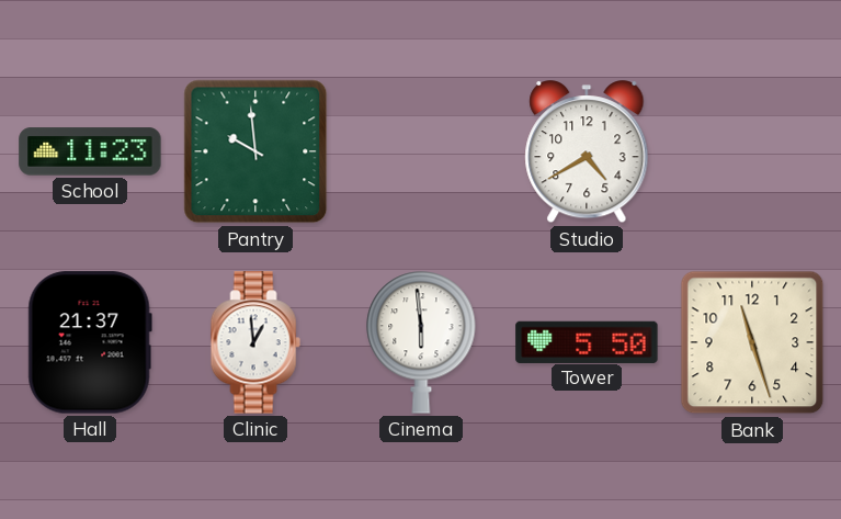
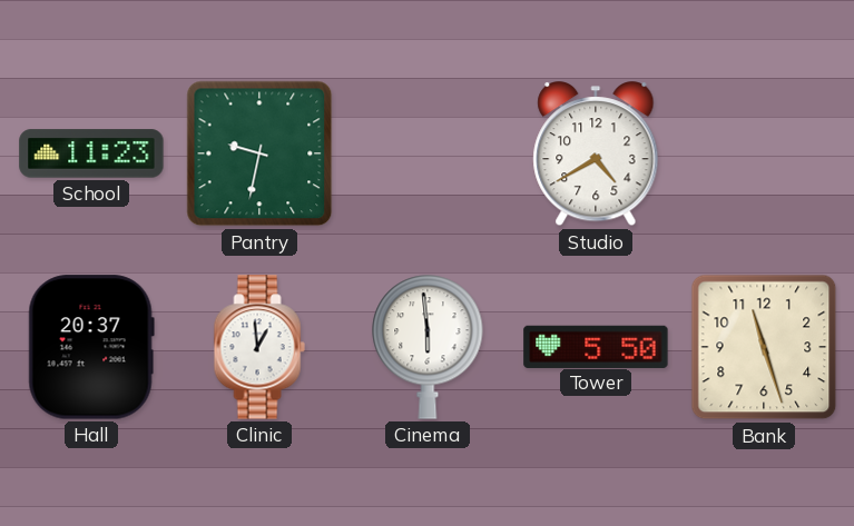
Pantry: 9:59 -> 9:32
Hall: 21:37 -> 20:37
